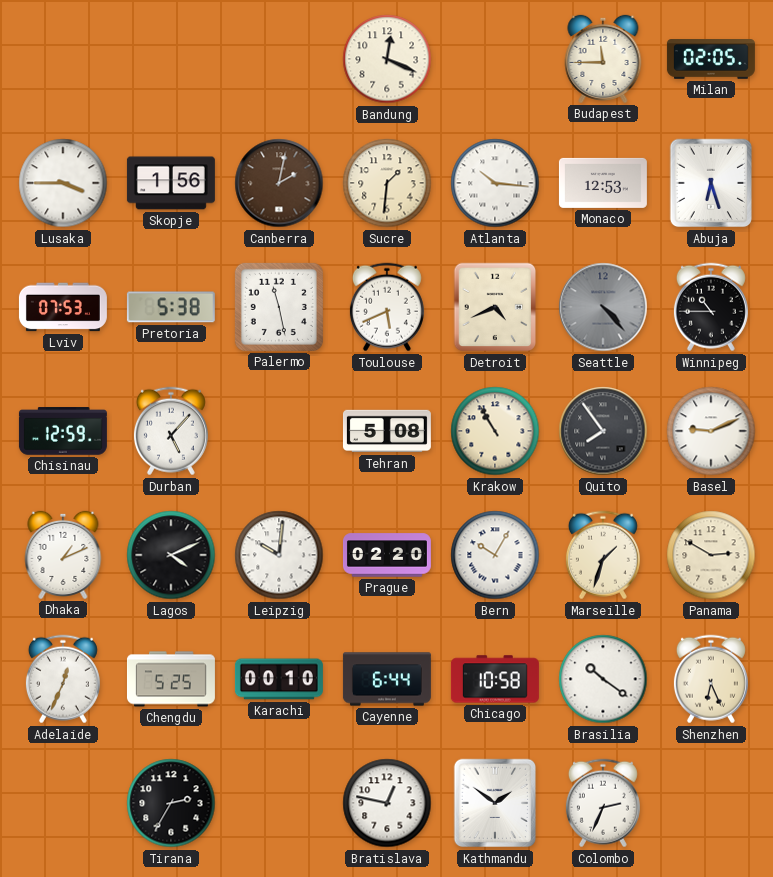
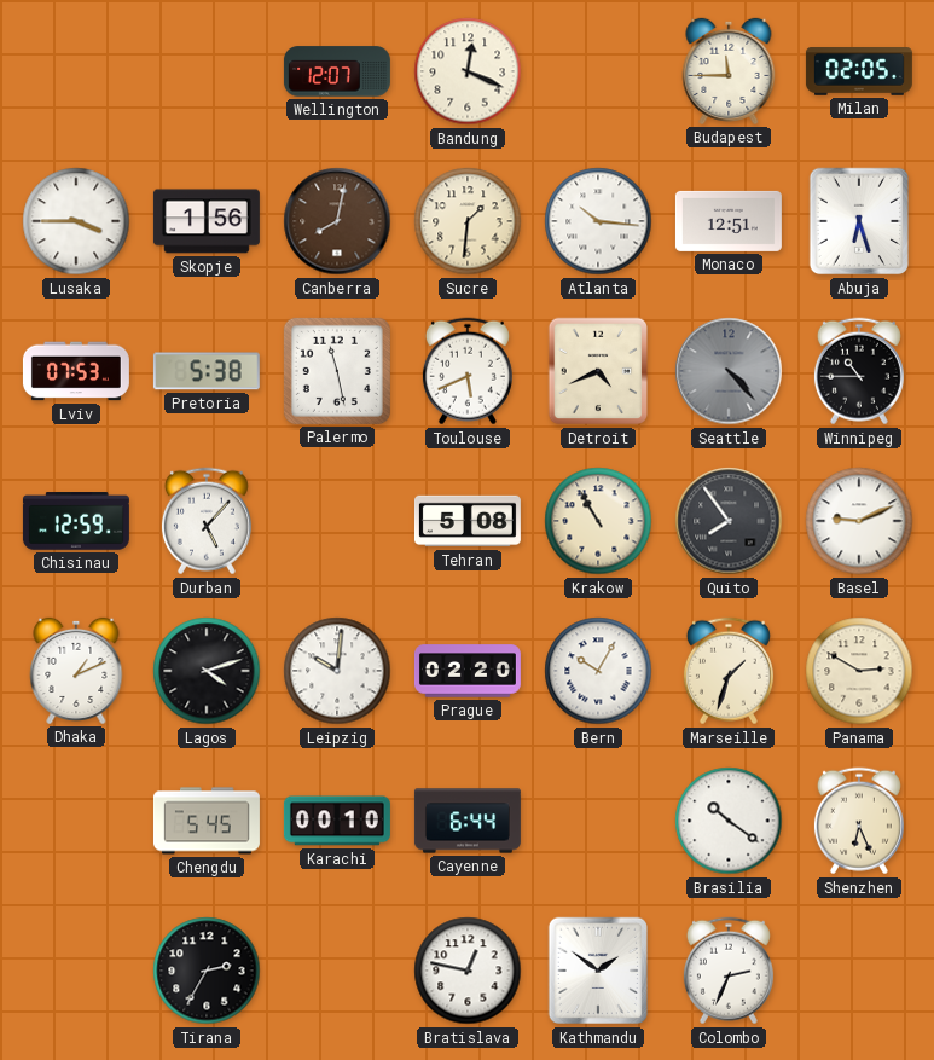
Wellington: none -> 12:07
Canberra: 2:02 -> 8:02
Monaco: 12:53 -> 12:51
Lagos: 4:11 -> 4:12
Adelaide: 12:34 -> none
Chengdu: 5:25 -> 5:45
Chicago: 10:58 -> none
